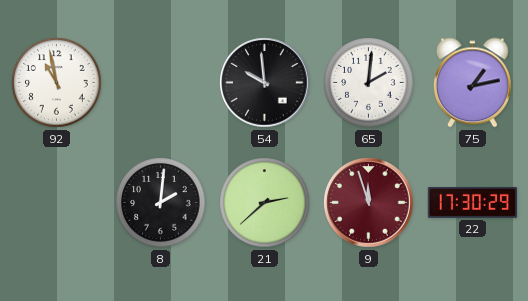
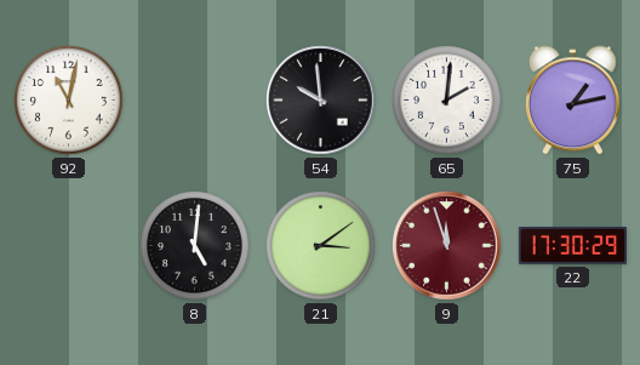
92: 10:58 -> 11:02
8: 2:01 -> 5:01
21: 2:38 -> 3:09
